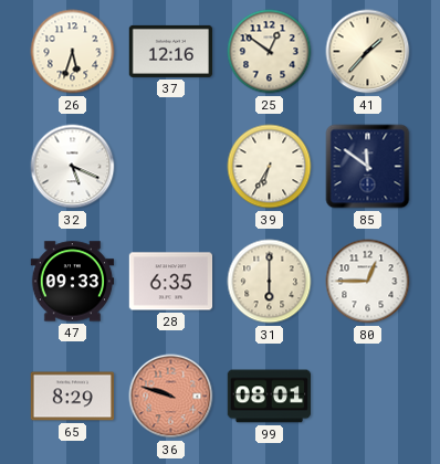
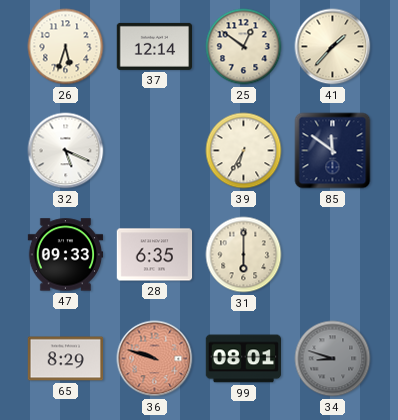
37: 12:16 -> 12:14
80: 12:45 -> none
34: none -> 8:48
